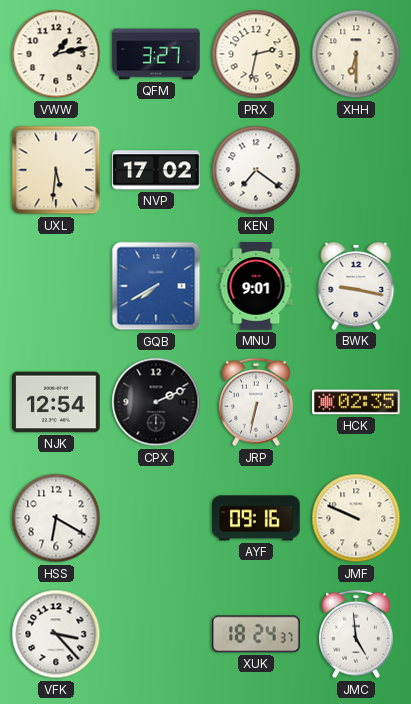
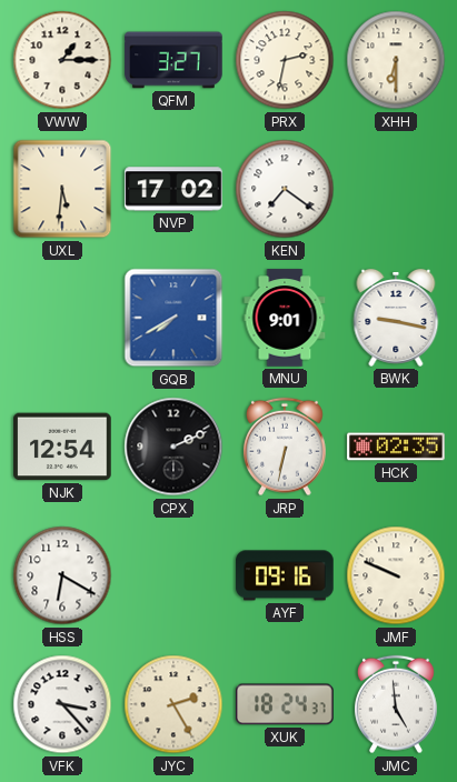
VWW: 1:13 -> 1:15
JYC: none -> 2:25
